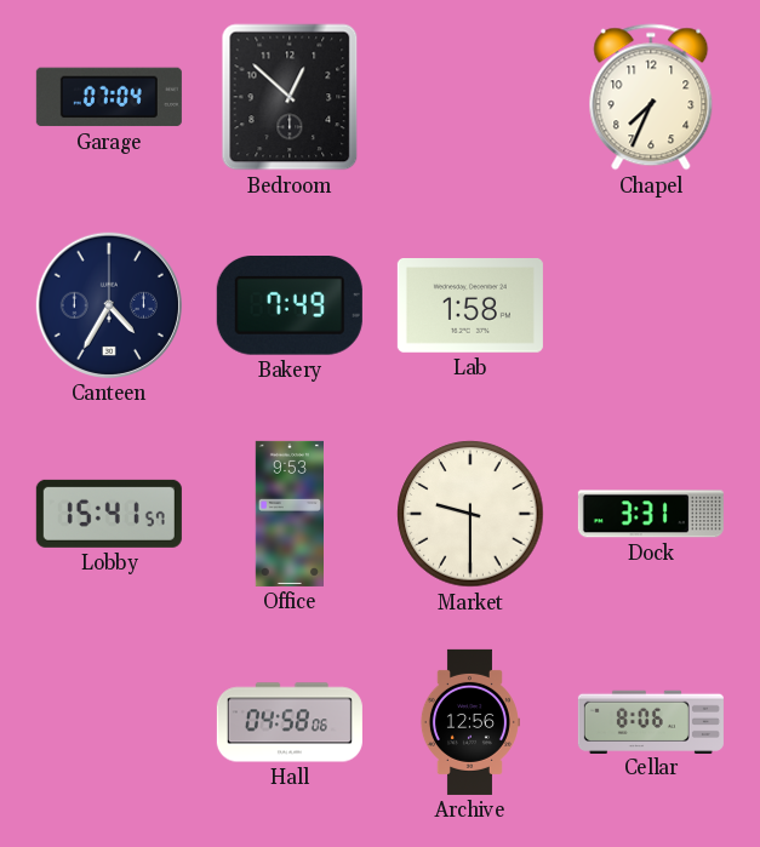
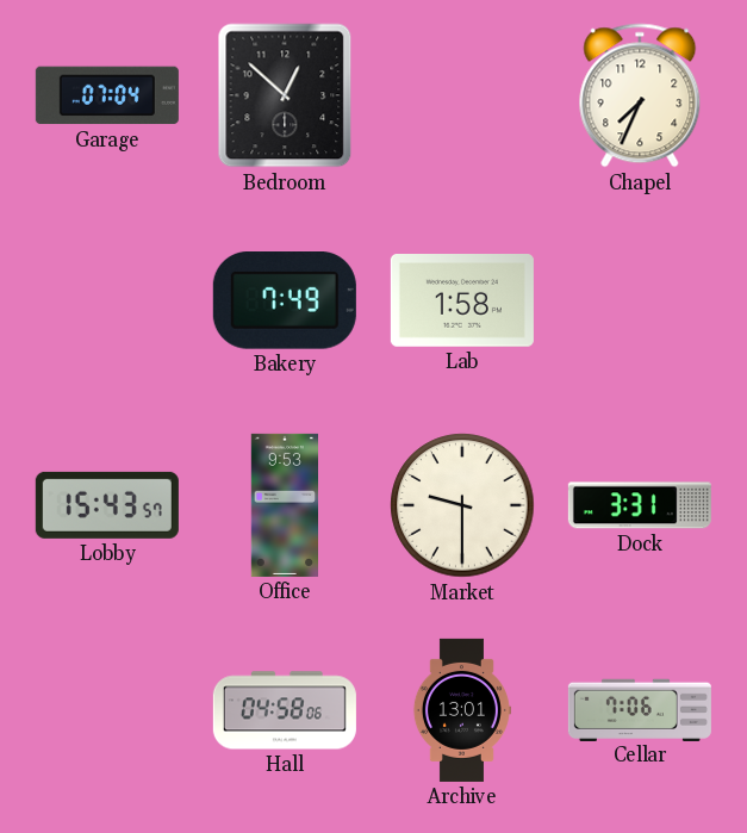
Canteen: 4:35 -> none
Lobby: 15:41 -> 15:43
Archive: 12:56 -> 13:01
Cellar: 8:06 -> 7:06
